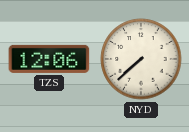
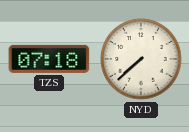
TZS: 12:06 -> 07:18
